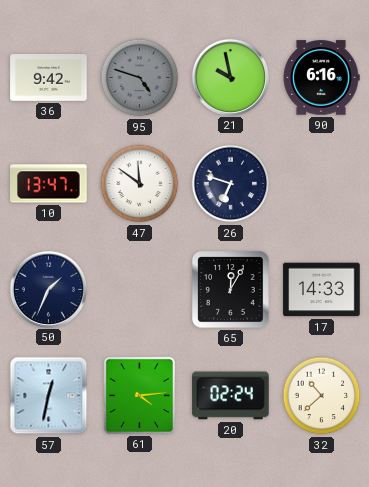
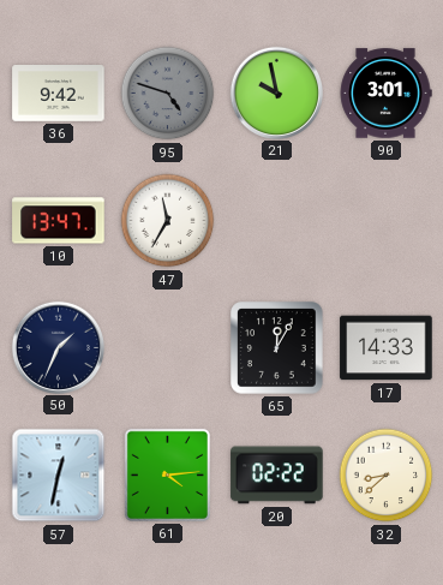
90: 6:16 -> 3:01
47: 11:51 -> 11:35
26: 6:48 -> none
20: 02:24 -> 02:22
32: 10:38 -> 8:38
